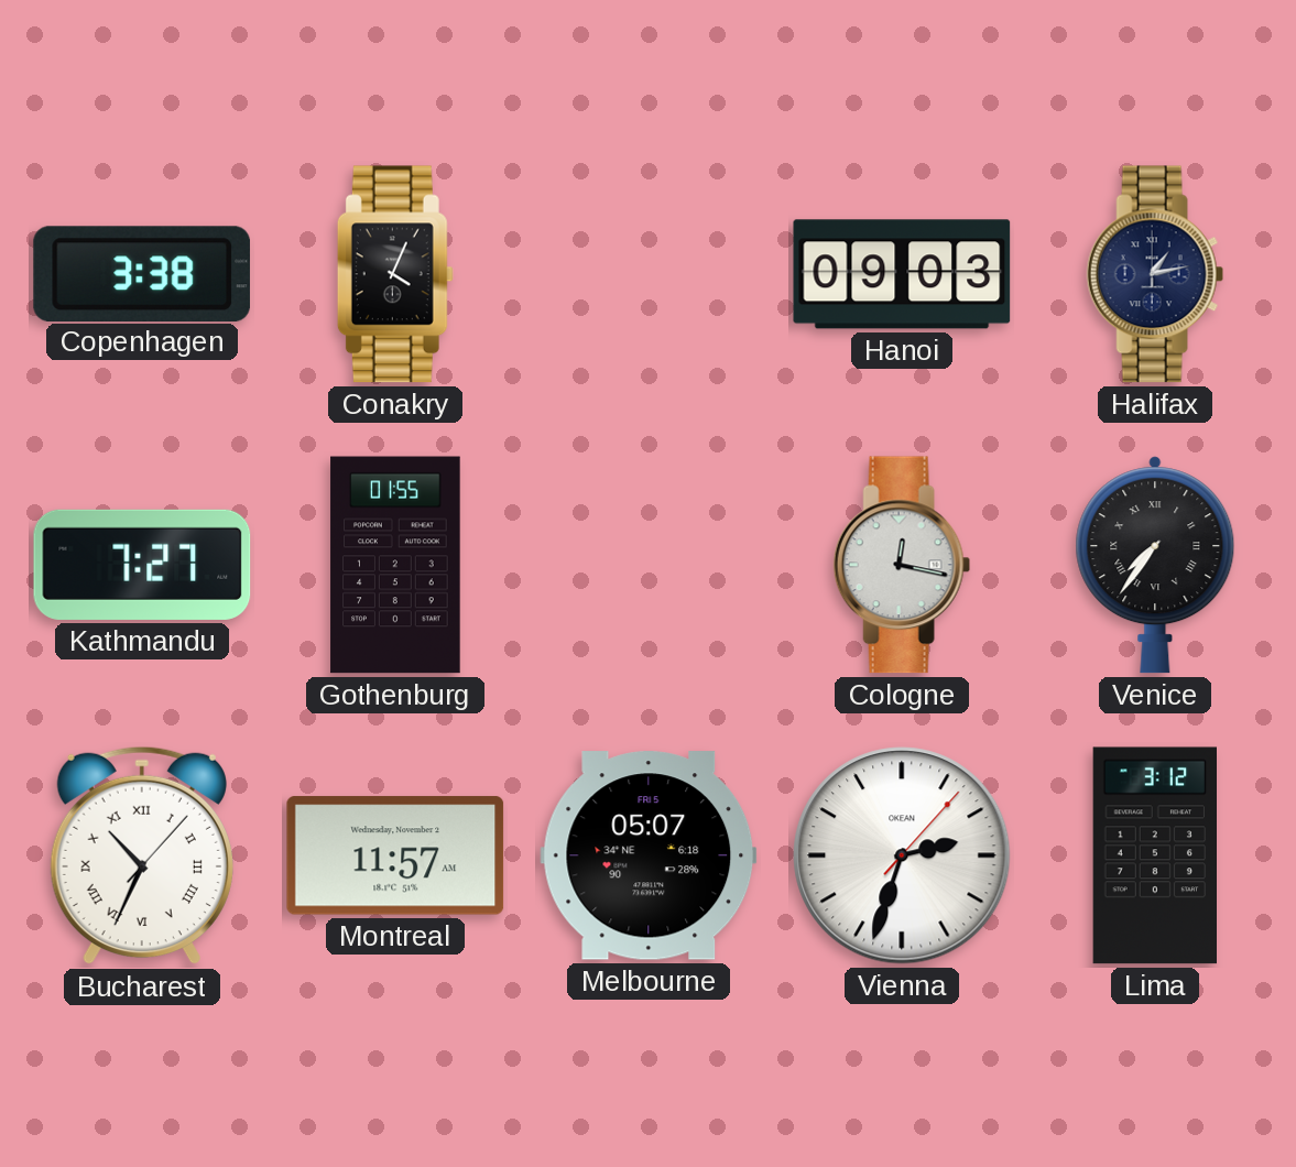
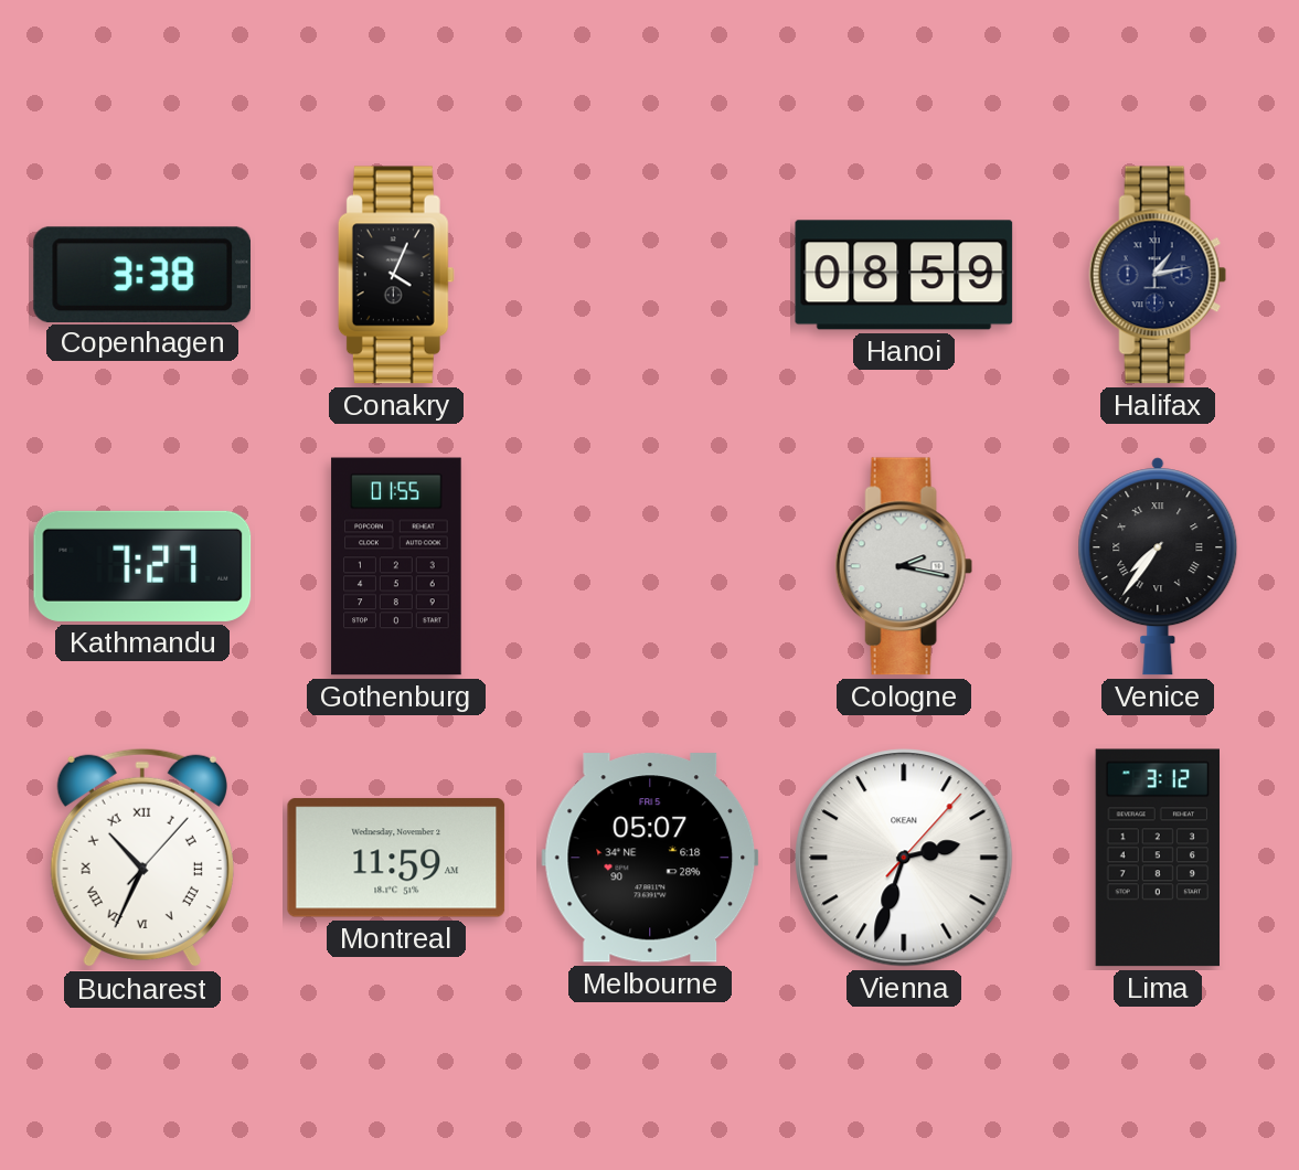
Hanoi: 09:03 -> 08:59
Cologne: 12:17 -> 2:17
Montreal: 11:57 -> 11:59
